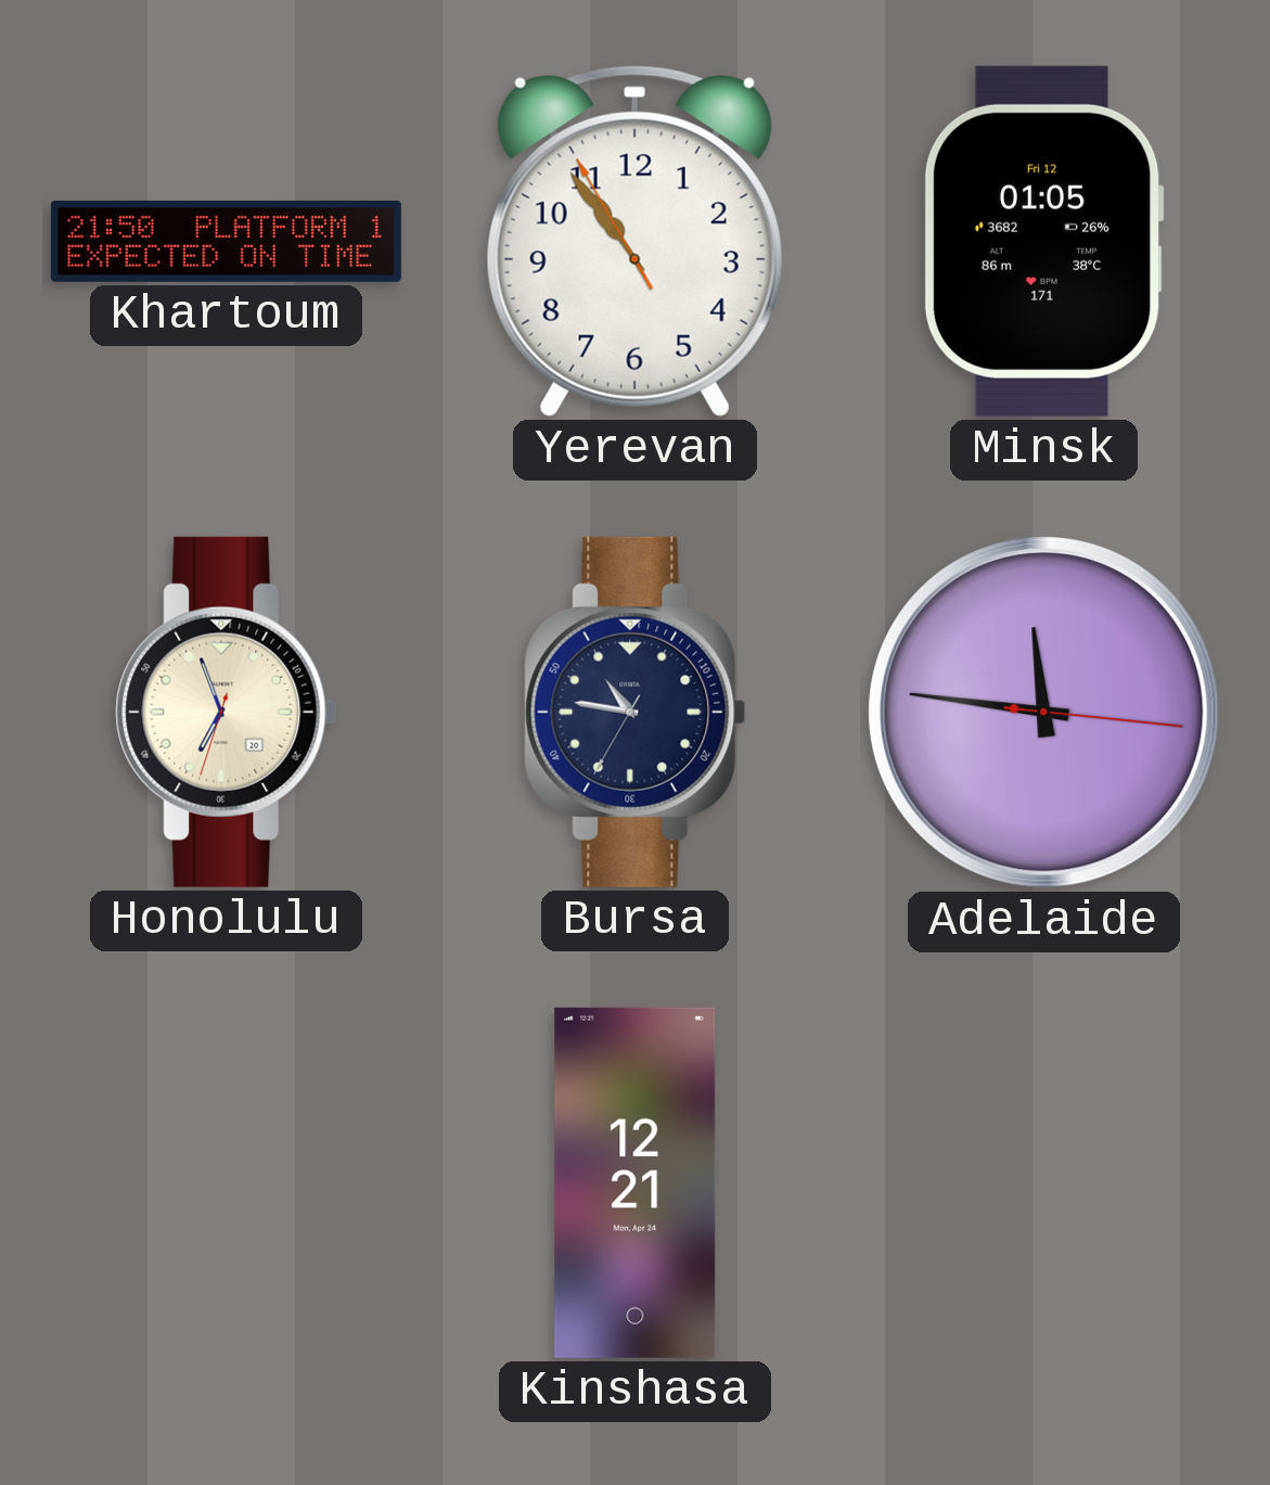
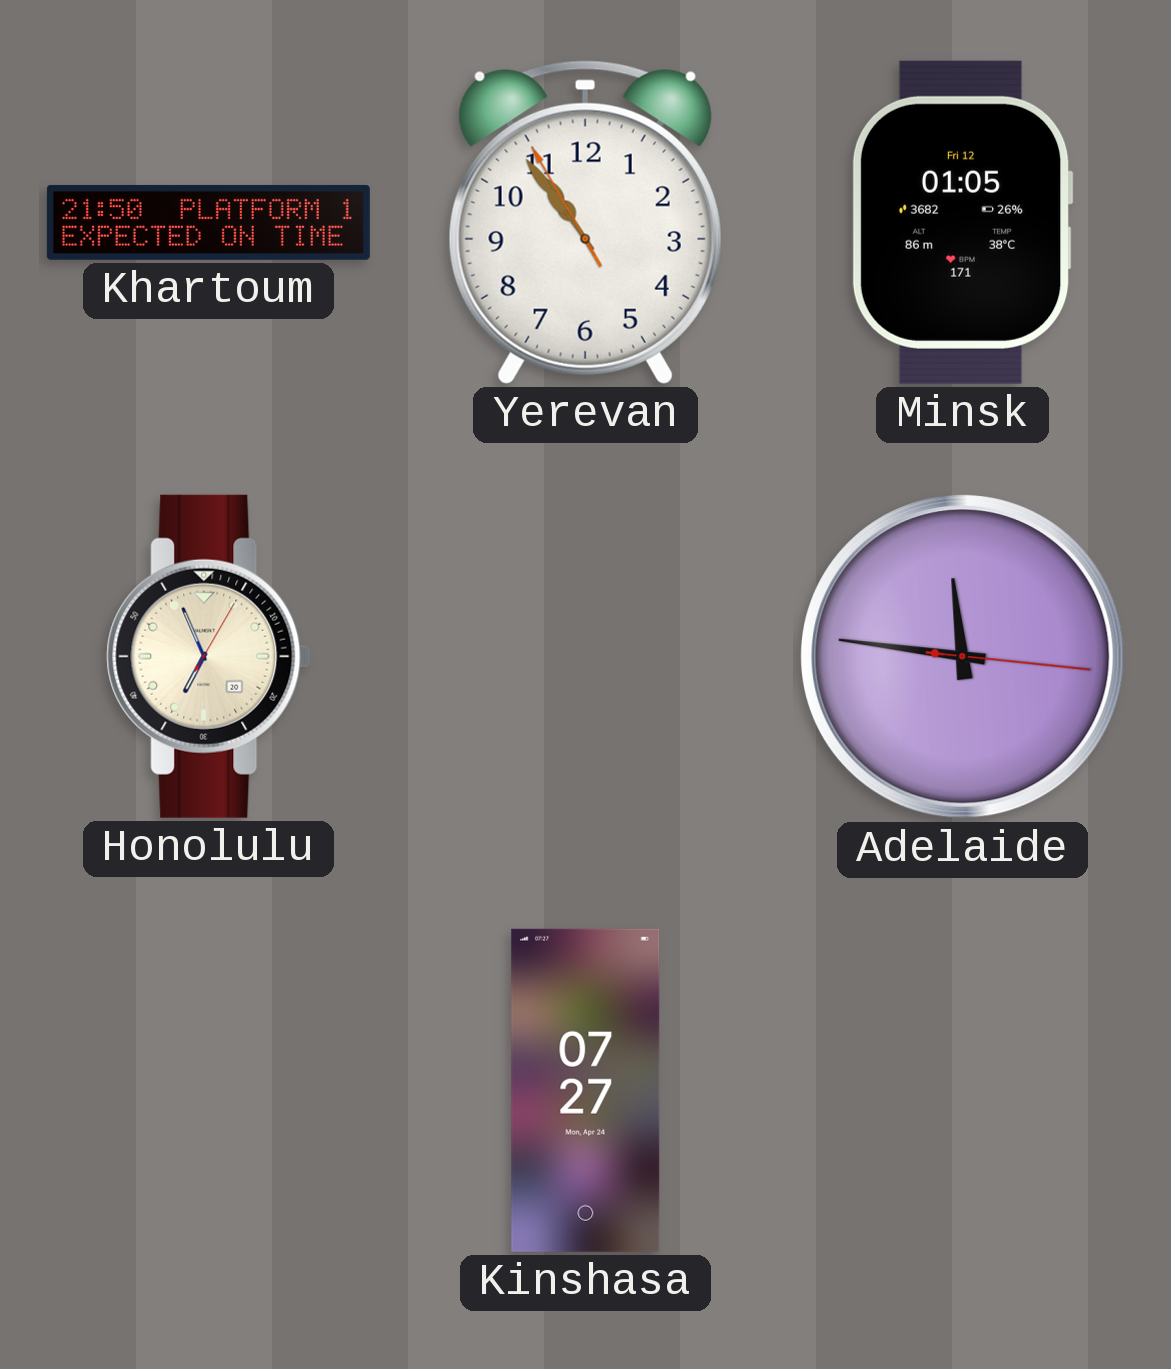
Honolulu: 6:56:33 -> 6:56:05
Bursa: 10:46 -> none
Kinshasa: 12:21 -> 07:27
